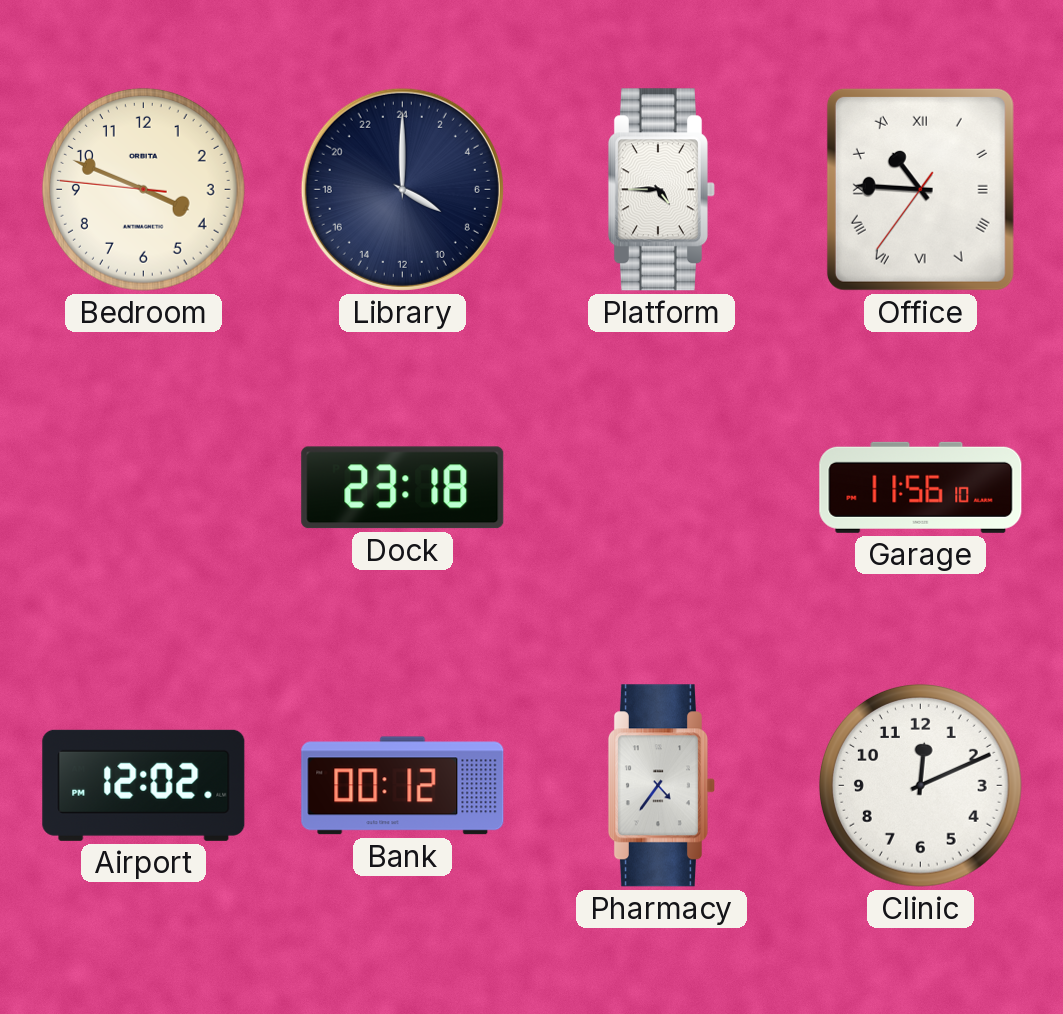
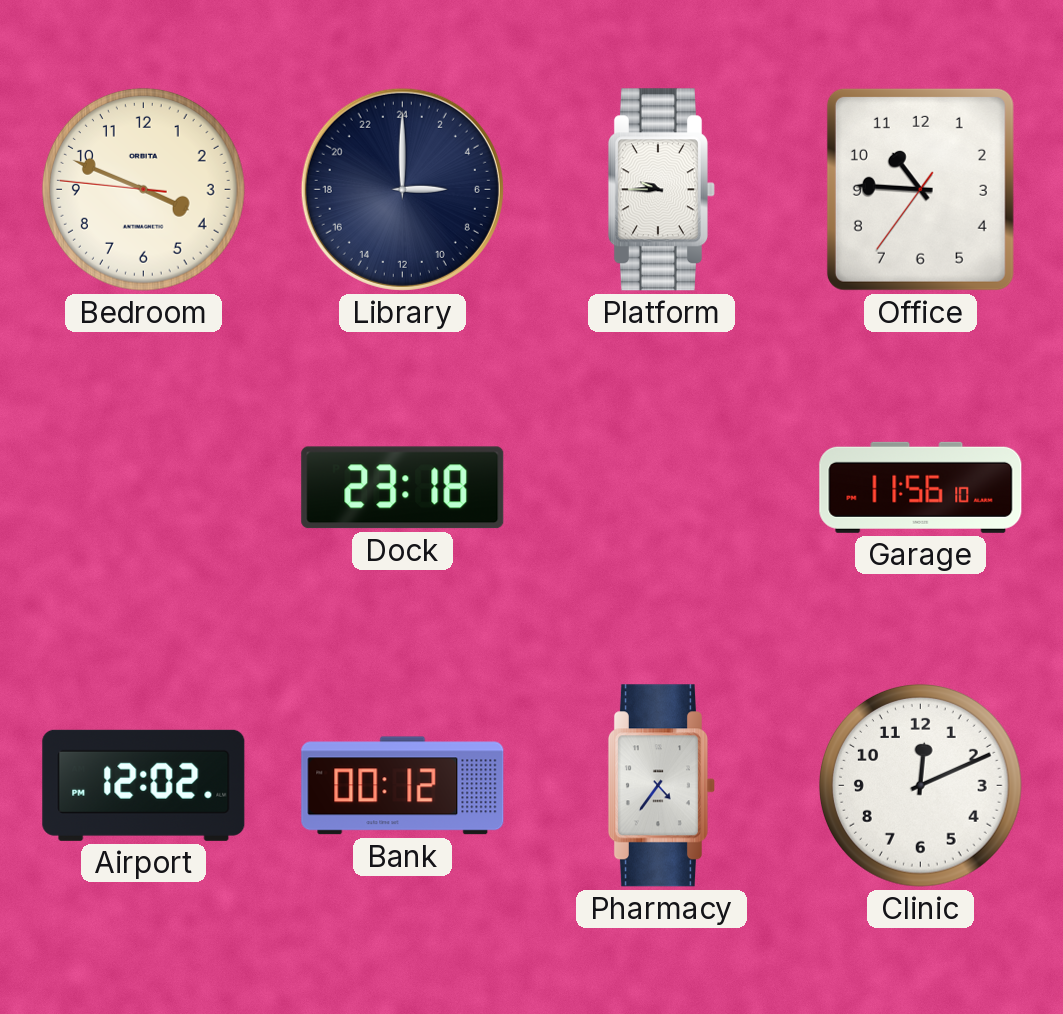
Library: 8:00 -> 6:00
Platform: 4:45 -> 9:45
Office numerals: Roman -> Arabic
